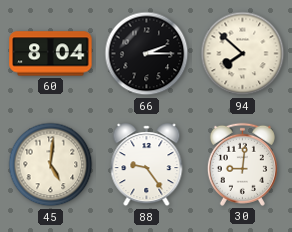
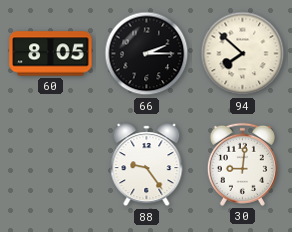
60: 8:04 -> 8:05
45: 5:01 -> none
